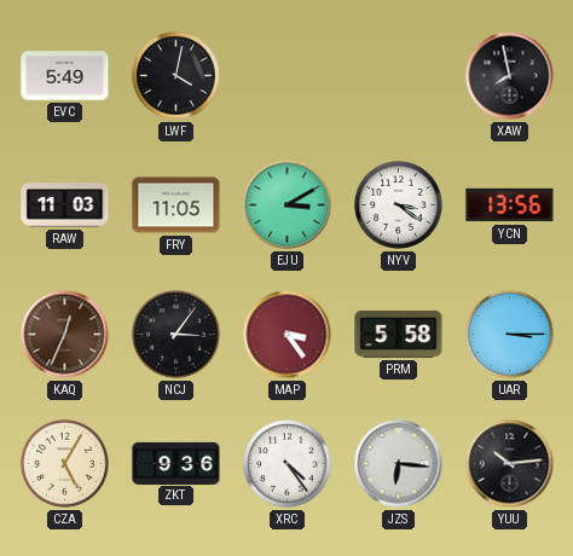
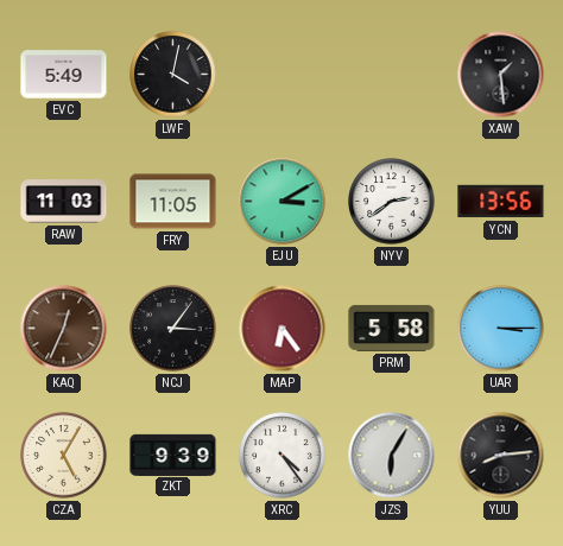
XAW: 7:58 -> 1:29
NYV: 3:21 -> 2:39
MAP: 3:24 -> 6:24
ZKT: 9:36 -> 9:39
JZS: 6:16 -> 6:05
YUU: 10:14 -> 8:14
